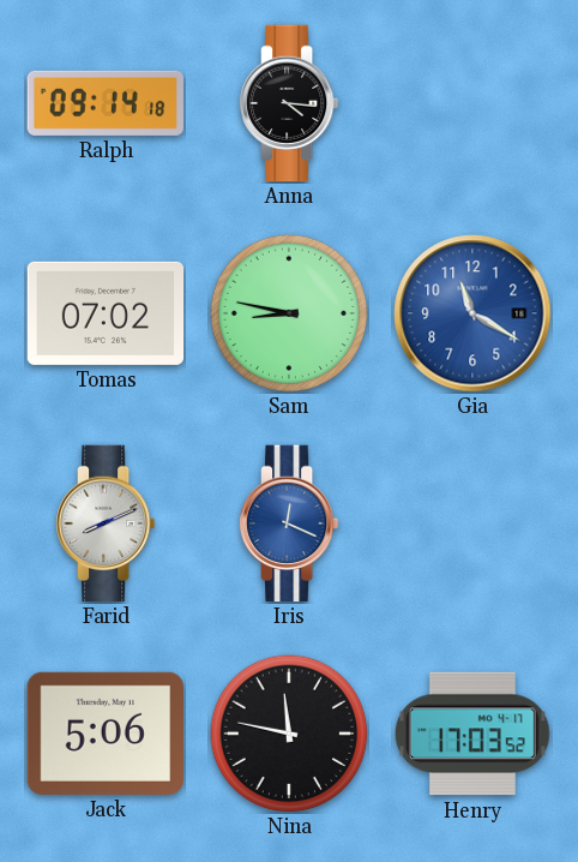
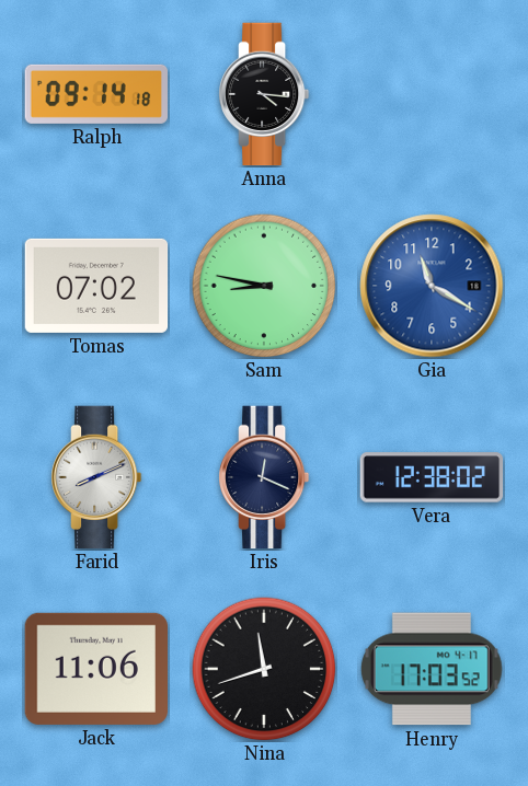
Iris dial: blue -> navy
Vera: none -> 12:38
Jack: 5:06 -> 11:06
Nina: 11:47 -> 11:42
